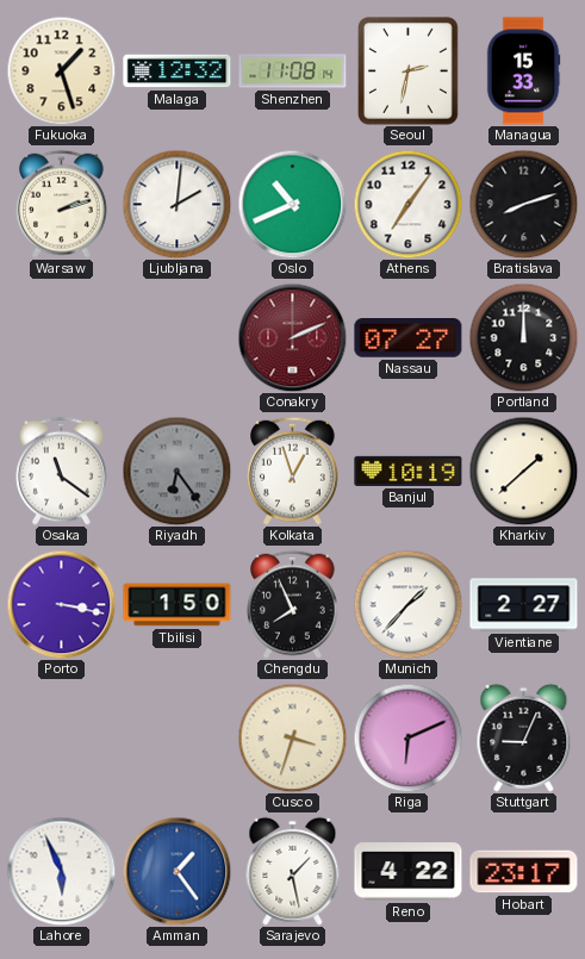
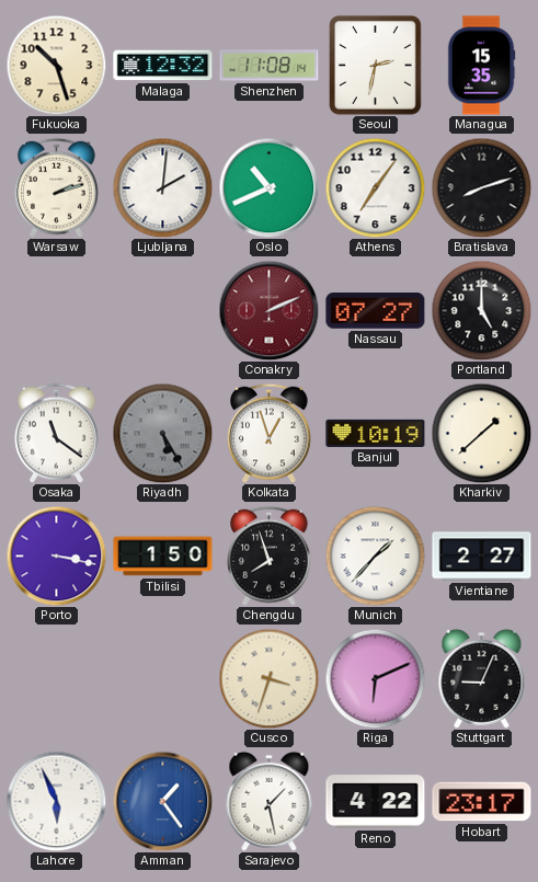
Fukuoka: 1:27 -> 10:27
Managua: 15:33 -> 15:35
Portland: 12:00 -> 5:00
Riyadh: 6:24 -> 5:25
Chengdu: 7:56 -> 7:57
